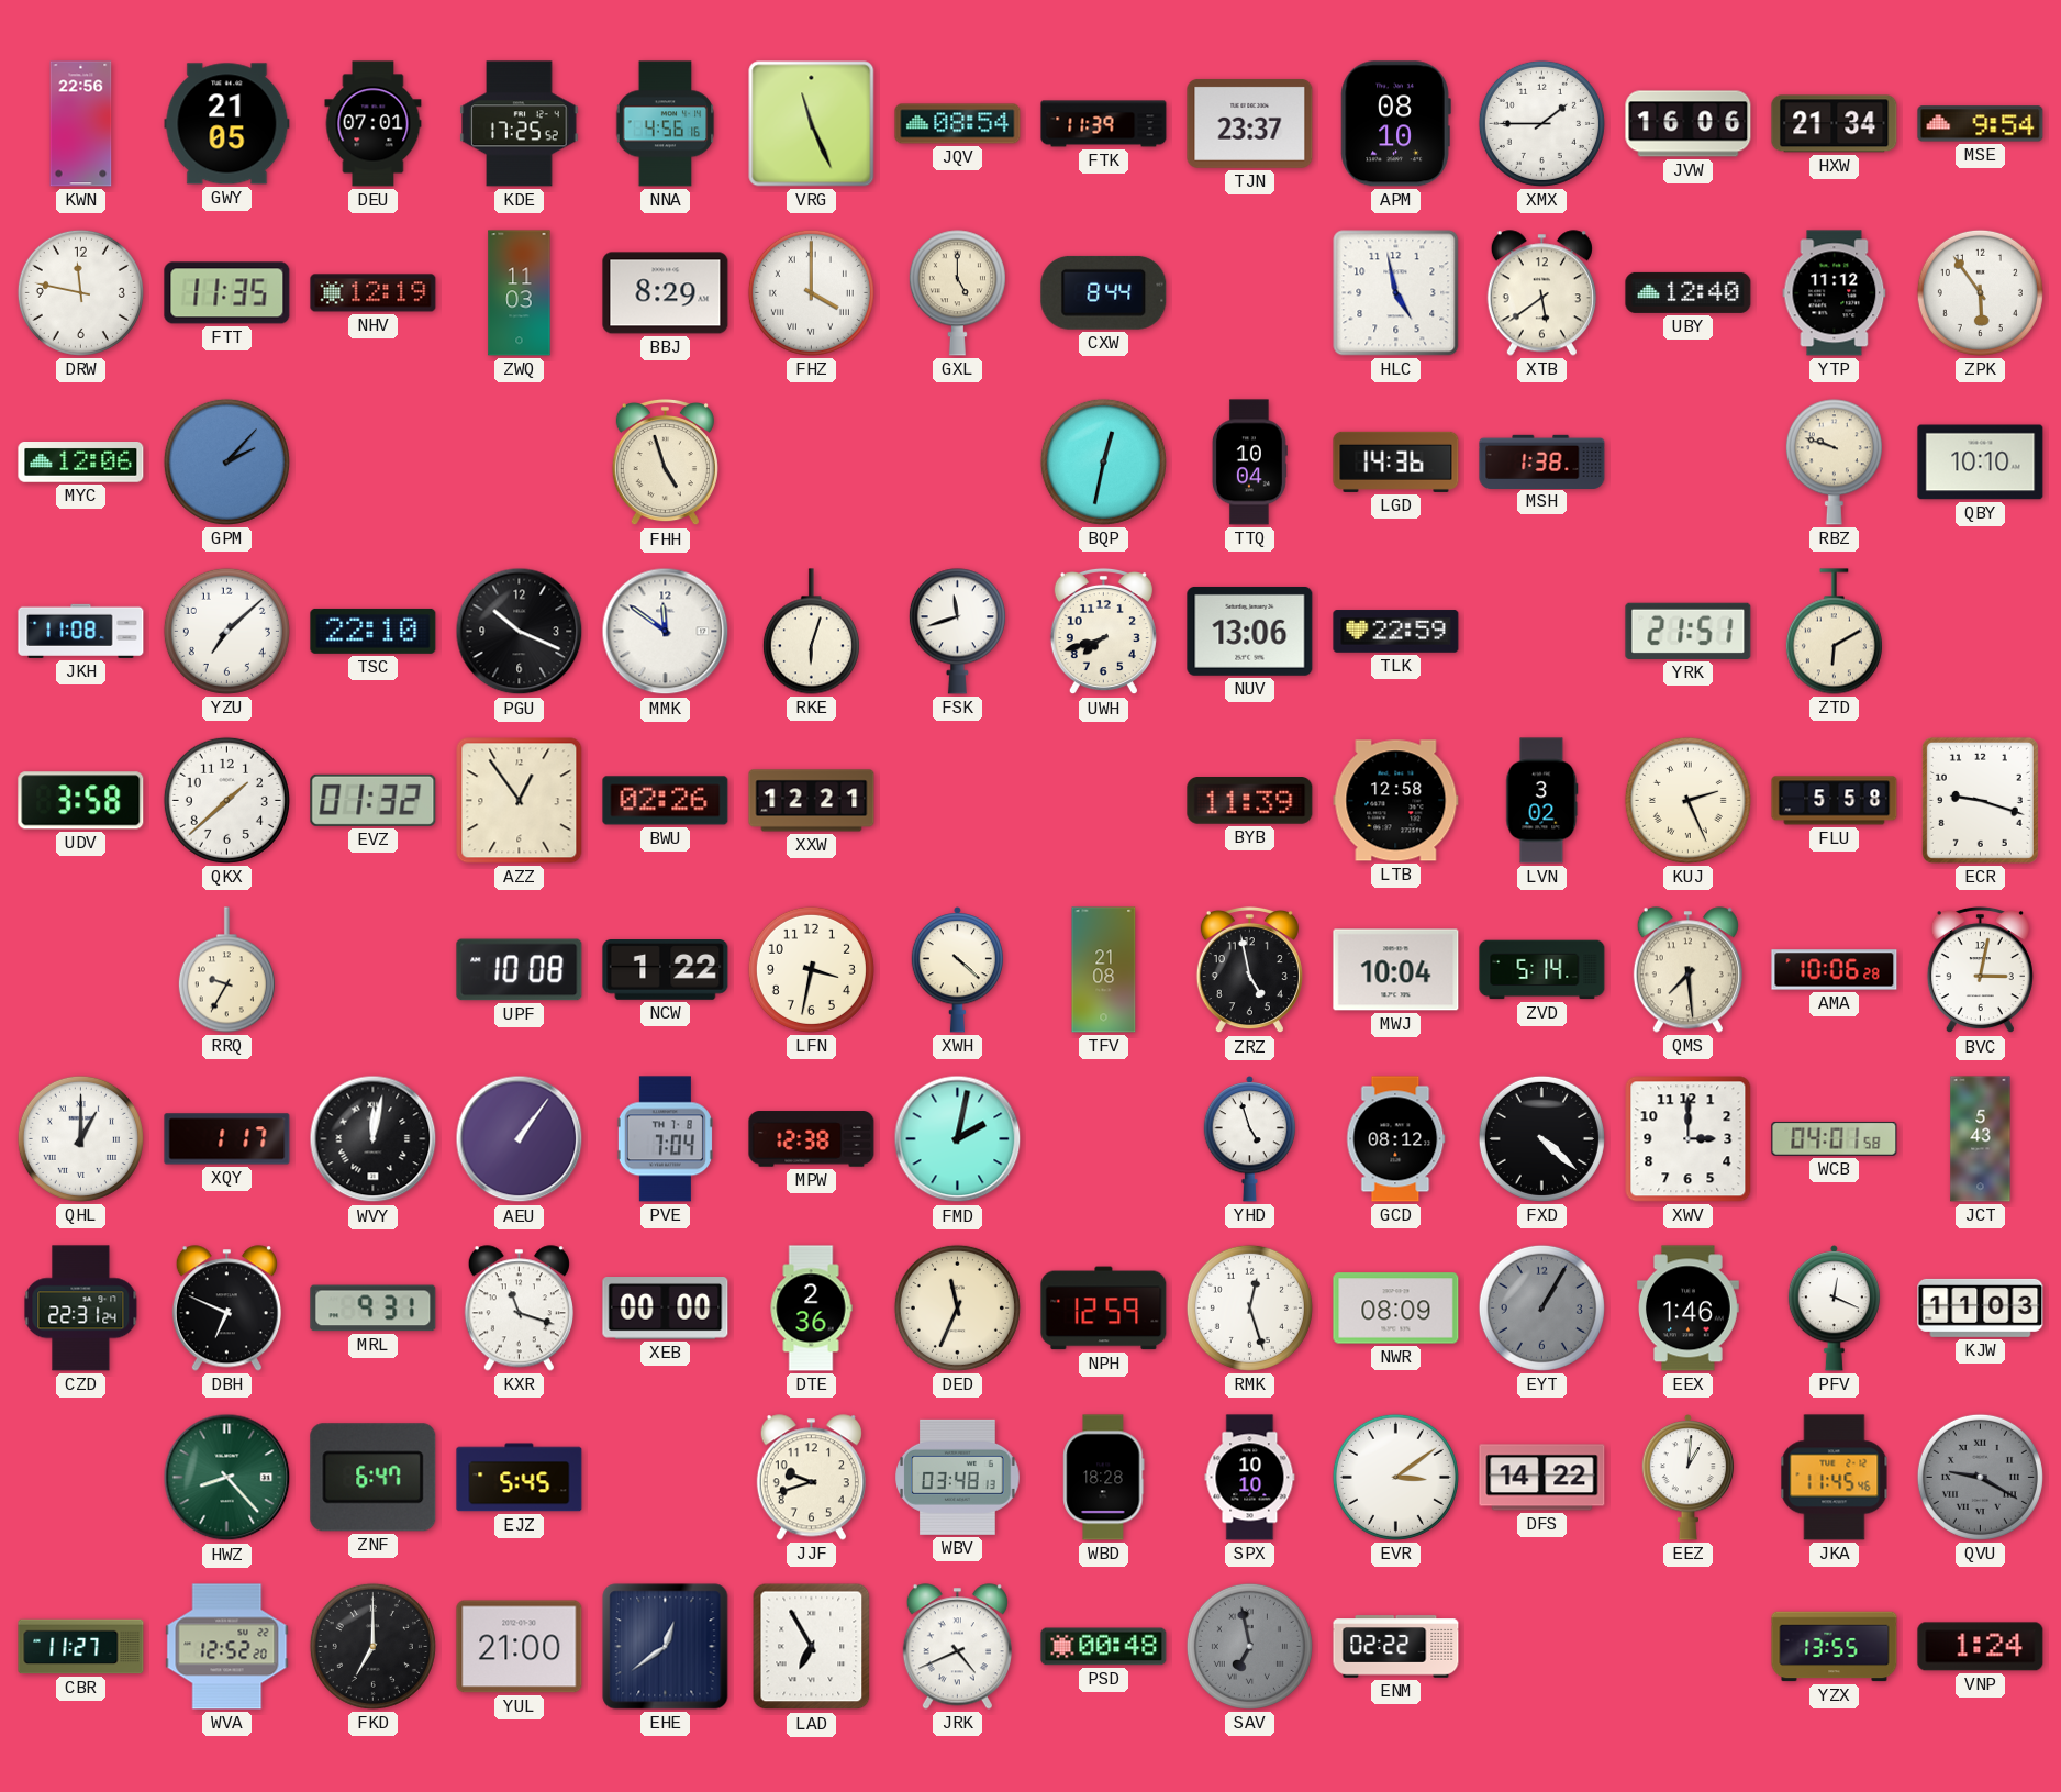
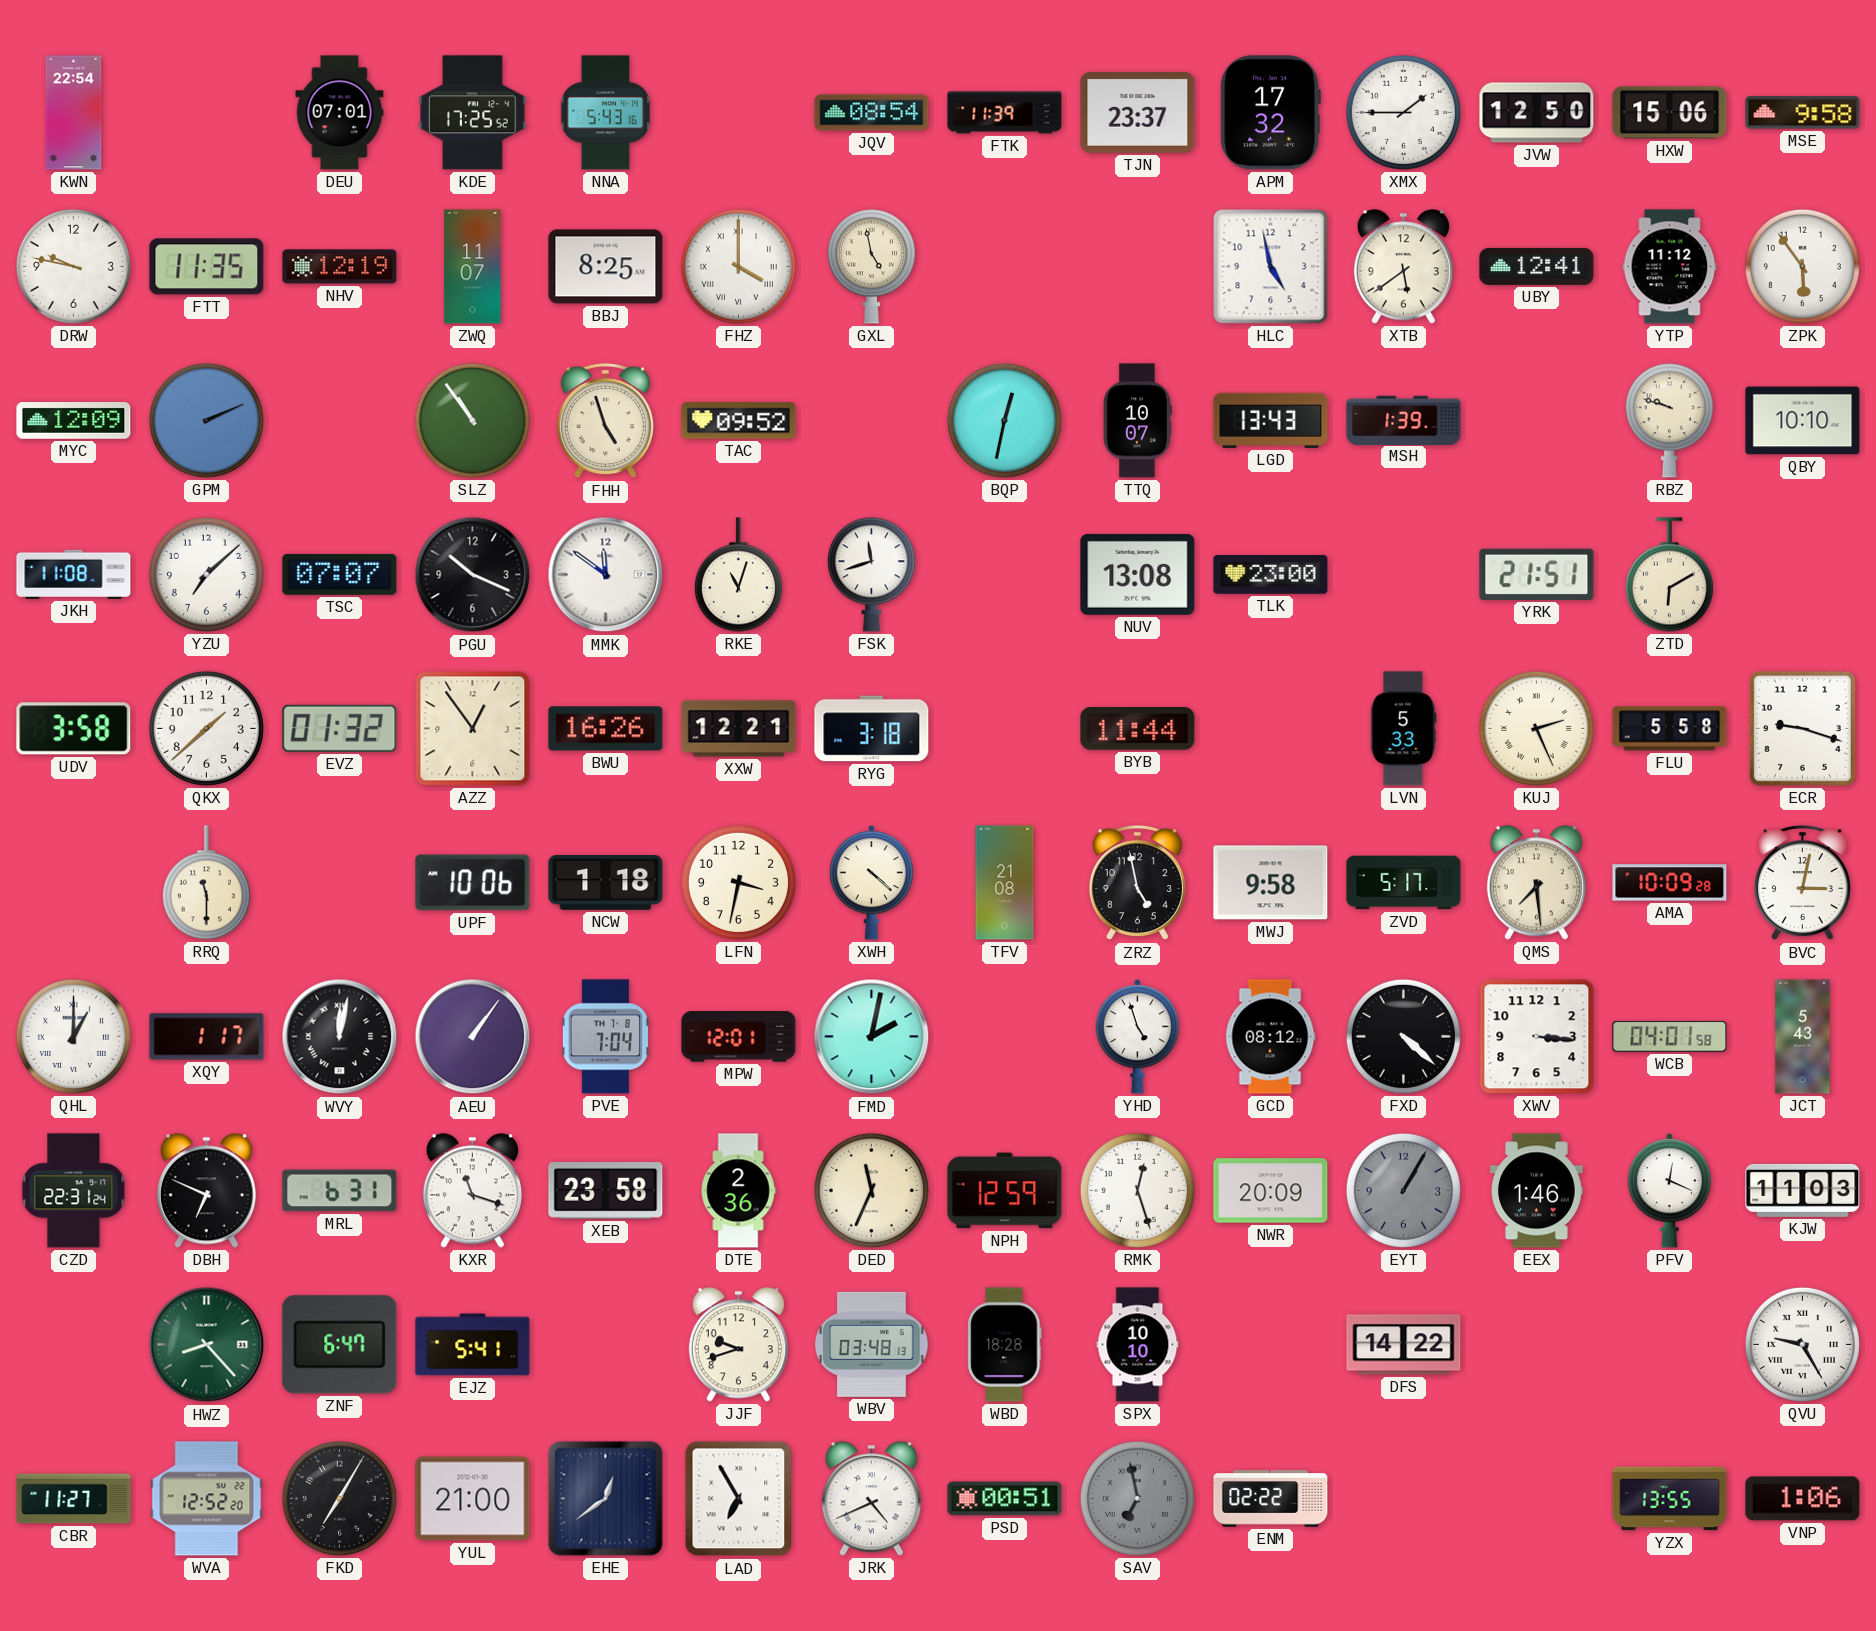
KWN: 22:56 -> 22:54
GWY: 21:05 -> none
NNA: 4:56 -> 5:43
VRG: 11:26 -> none
APM: 08:10 -> 17:32
JVW: 16:06 -> 12:50
HXW: 21:34 -> 15:06
MSE: 9:54 -> 9:58
DRW: 11:47 -> 9:47
ZWQ: 11:03 -> 11:07
BBJ: 8:29 -> 8:25
GXL: 5:00 -> 4:58
CXW: 8:44 -> none
UBY: 12:40 -> 12:41
MYC: 12:06 -> 12:09
GPM: 2:07 -> 2:11
SLZ: none -> 10:54
TAC: none -> 09:52
TTQ: 10:04 -> 10:07
LGD: 14:36 -> 13:43
MSH: 1:38 -> 1:39
TSC: 22:10 -> 07:07
RKE: 6:03 -> 11:03
UWH: 7:42 -> none
NUV: 13:06 -> 13:08
TLK: 22:59 -> 23:00
BWU: 02:26 -> 16:26
RYG: none -> 3:18
BYB: 11:39 -> 11:44
LTB: 12:58 -> none
LVN: 3:02 -> 5:33
RRQ: 9:35 -> 11:30
UPF: 10:08 -> 10:06
NCW: 1:22 -> 1:18
MWJ: 10:04 -> 9:58
ZVD: 5:14 -> 5:17
AMA: 10:06 -> 10:09
MPW: 12:38 -> 12:01
XWV: 3:00 -> 3:16
MRL: 9:31 -> 6:31
XEB: 00:00 -> 23:58
NWR: 08:09 -> 20:09
EJZ: 5:45 -> 5:41
EVR: 3:09 -> none
EEZ: 1:01 -> none
JKA: 11:45 -> none
QVU: 9:20 -> 9:25
QVU dial: grey -> white
FKD: 7:00 -> 7:05
PSD: 00:48 -> 00:51
VNP: 1:24 -> 1:06
